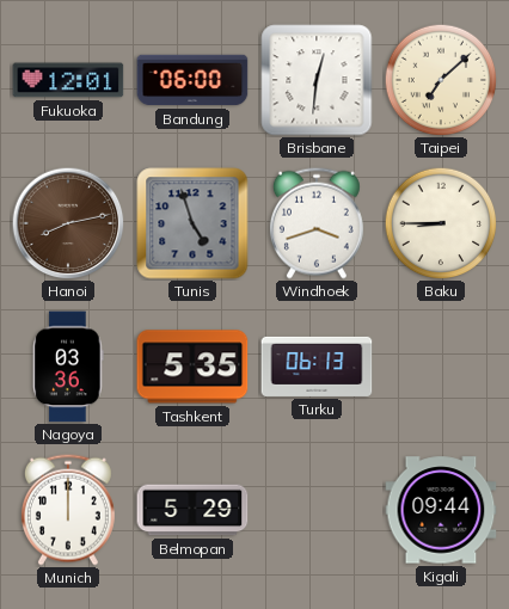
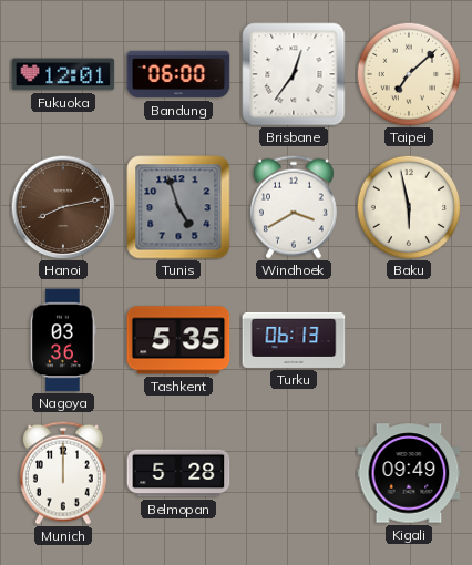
Brisbane: 12:31 -> 12:36
Windhoek: 3:42 -> 3:40
Baku: 8:45 -> 5:58
Belmopan: 5:29 -> 5:28
Kigali: 09:44 -> 09:49
